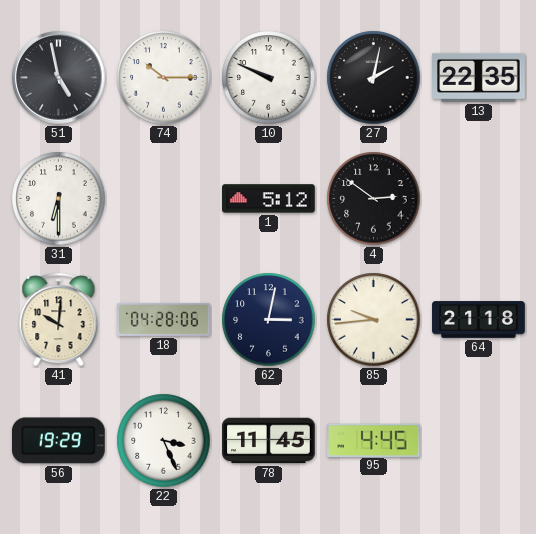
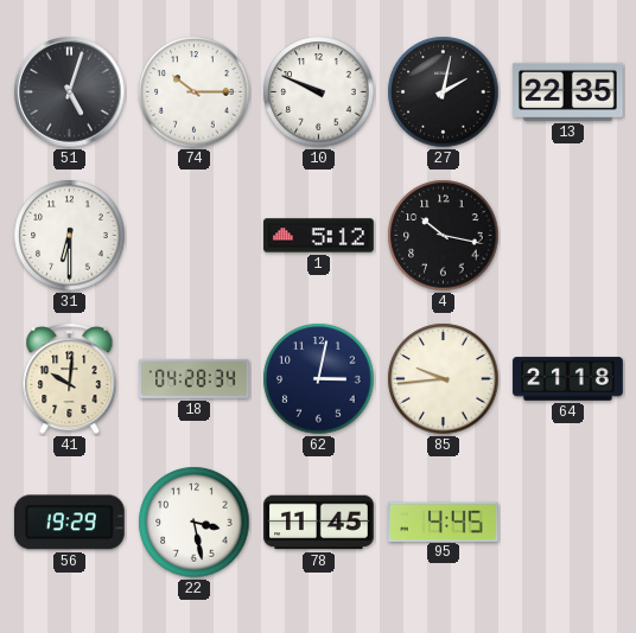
51: 4:58 -> 5:03
4: 2:51 -> 10:17
18: 04:28:06 -> 04:28:34
22: 3:26 -> 3:28
